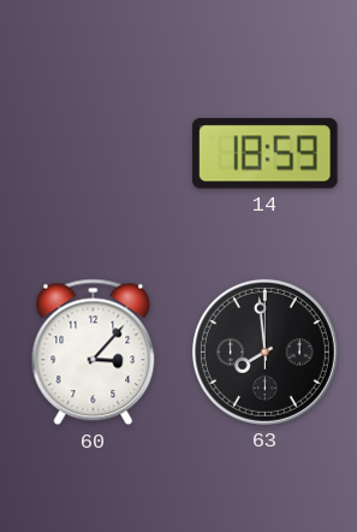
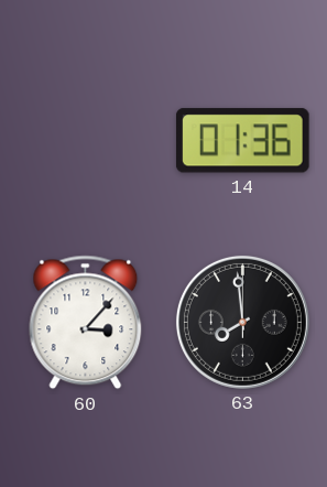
14: 18:59 -> 01:36
